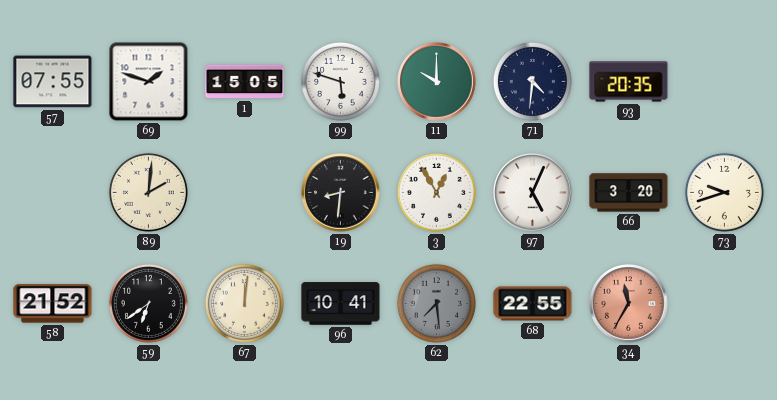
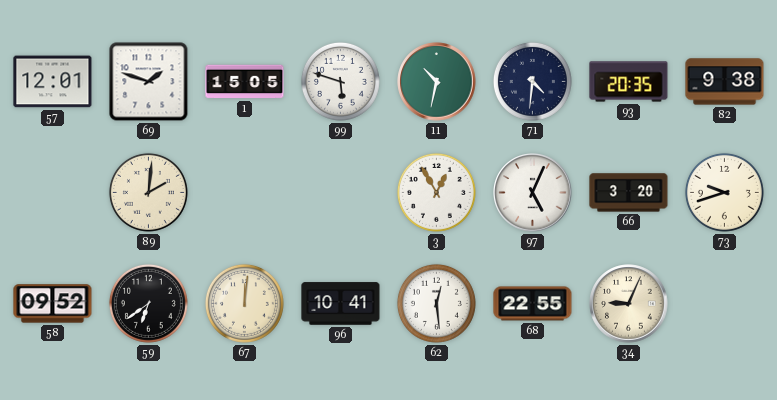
57: 07:55 -> 12:01
11: 10:00 -> 10:32
82: none -> 9:38
19: 8:31 -> none
58: 21:52 -> 09:52
62: 7:29 -> 12:29
62 dial: grey -> white
34: 11:35 -> 9:04
34 dial: salmon -> cream
